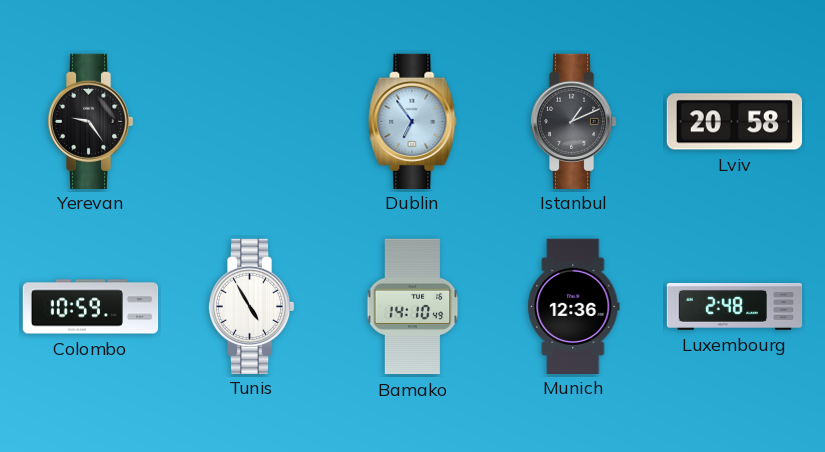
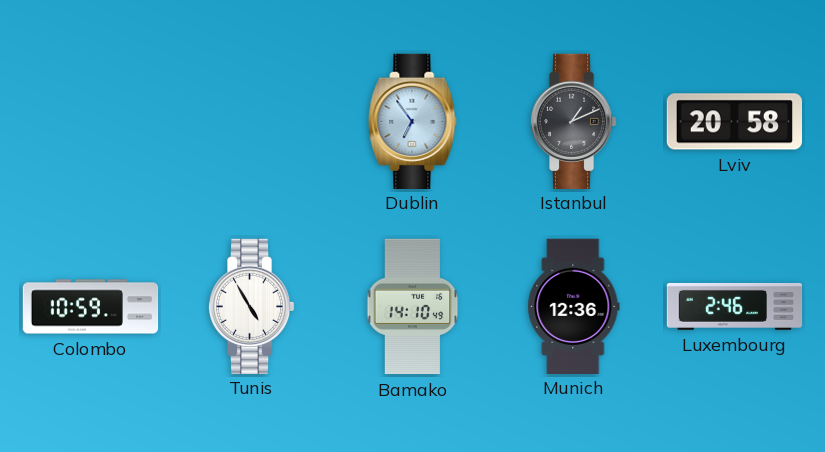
Yerevan: 9:24 -> none
Luxembourg: 2:48 -> 2:46
